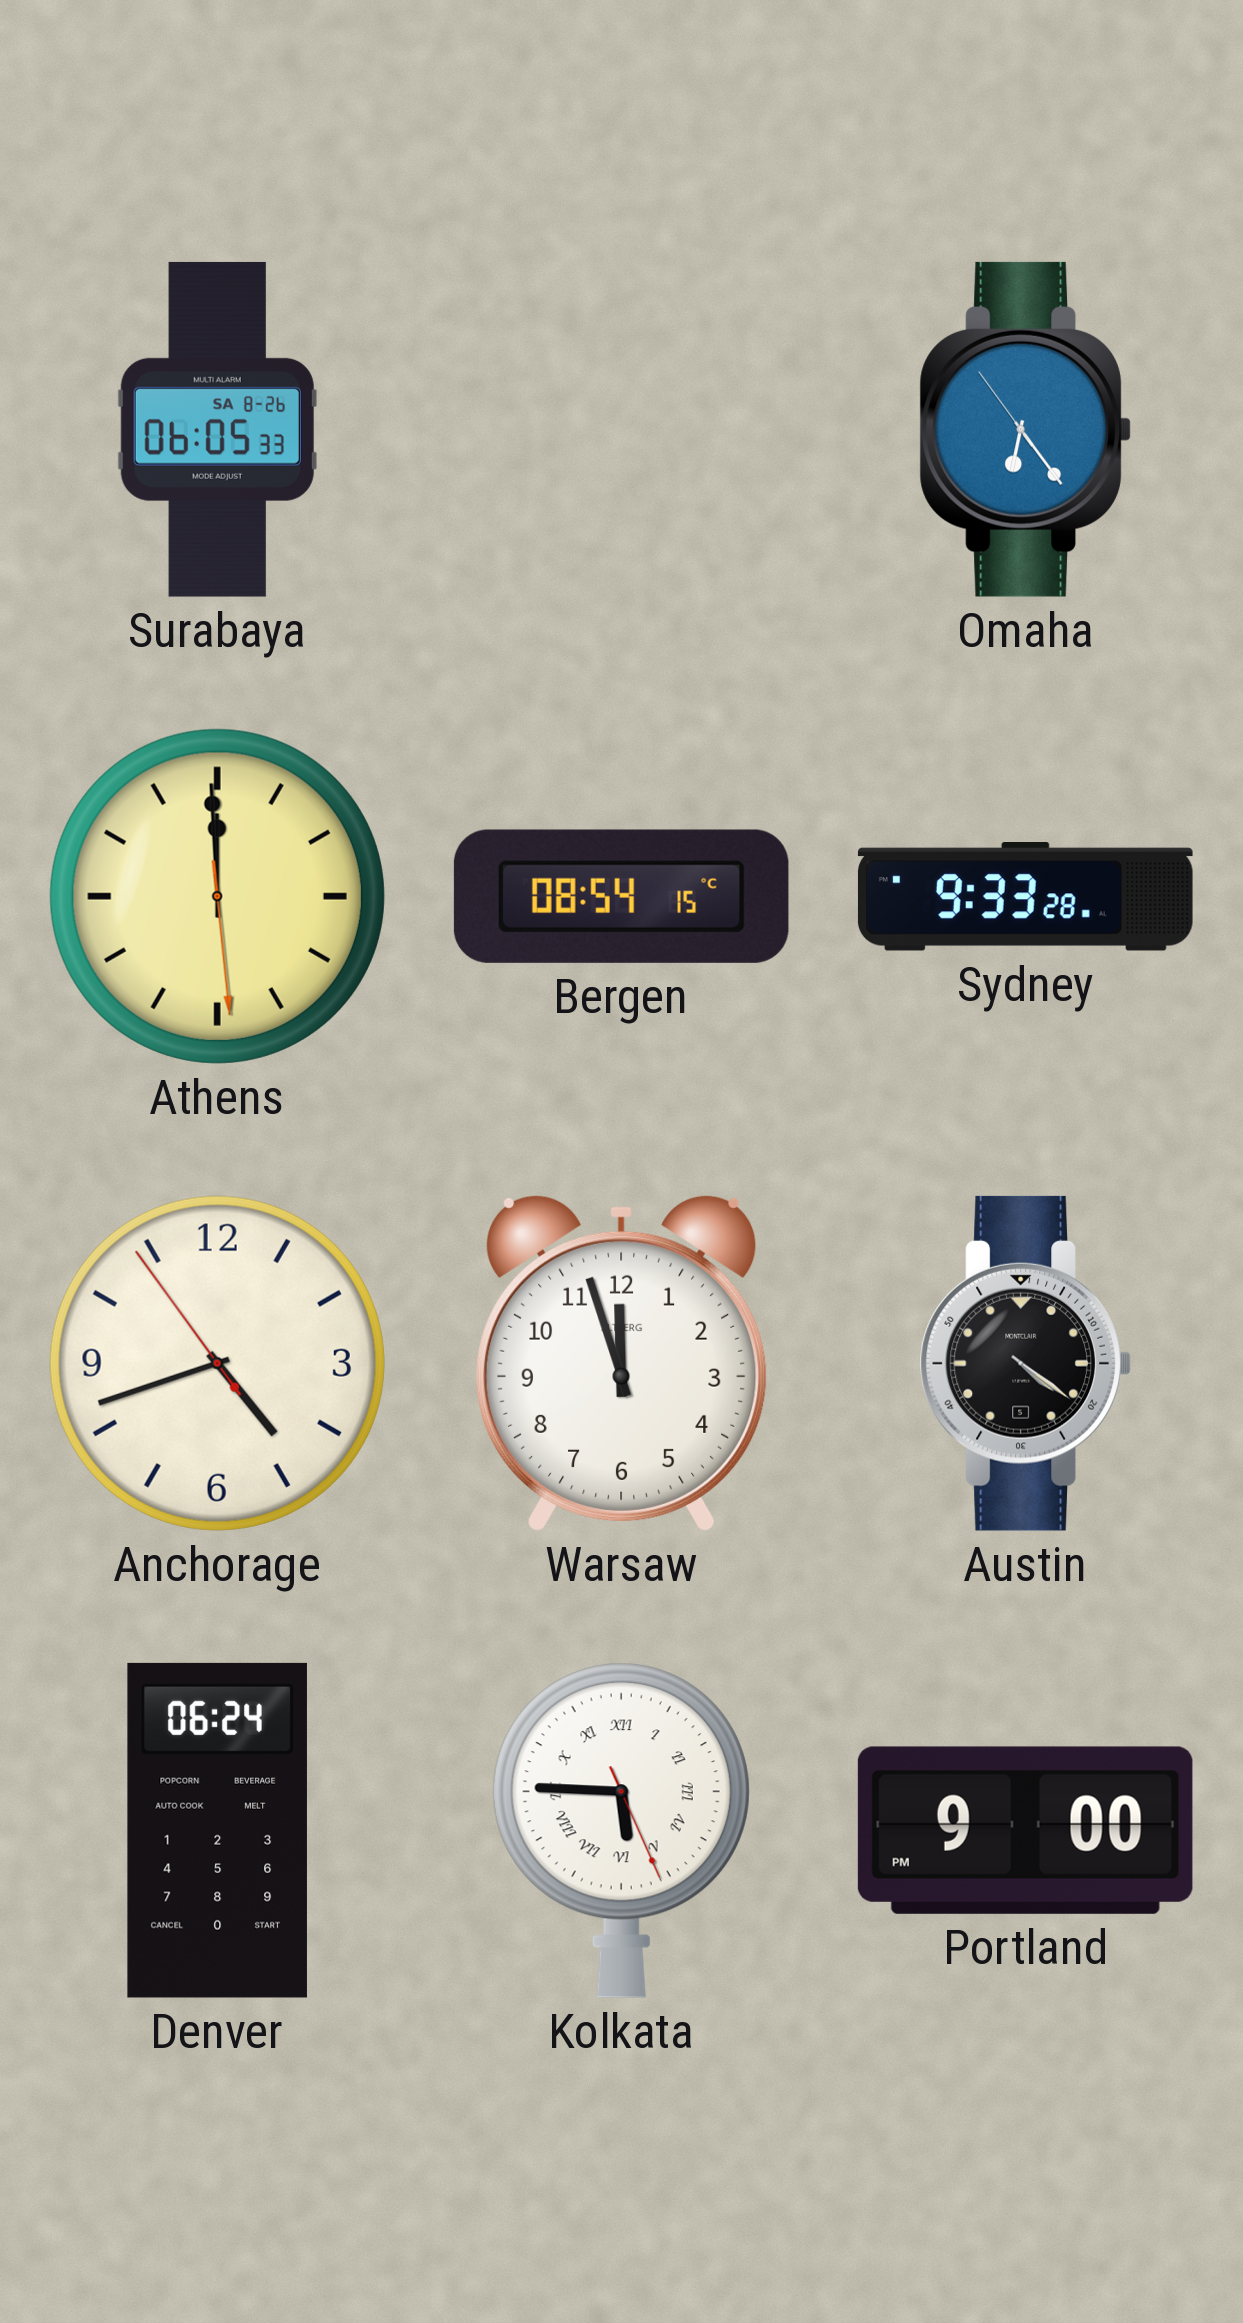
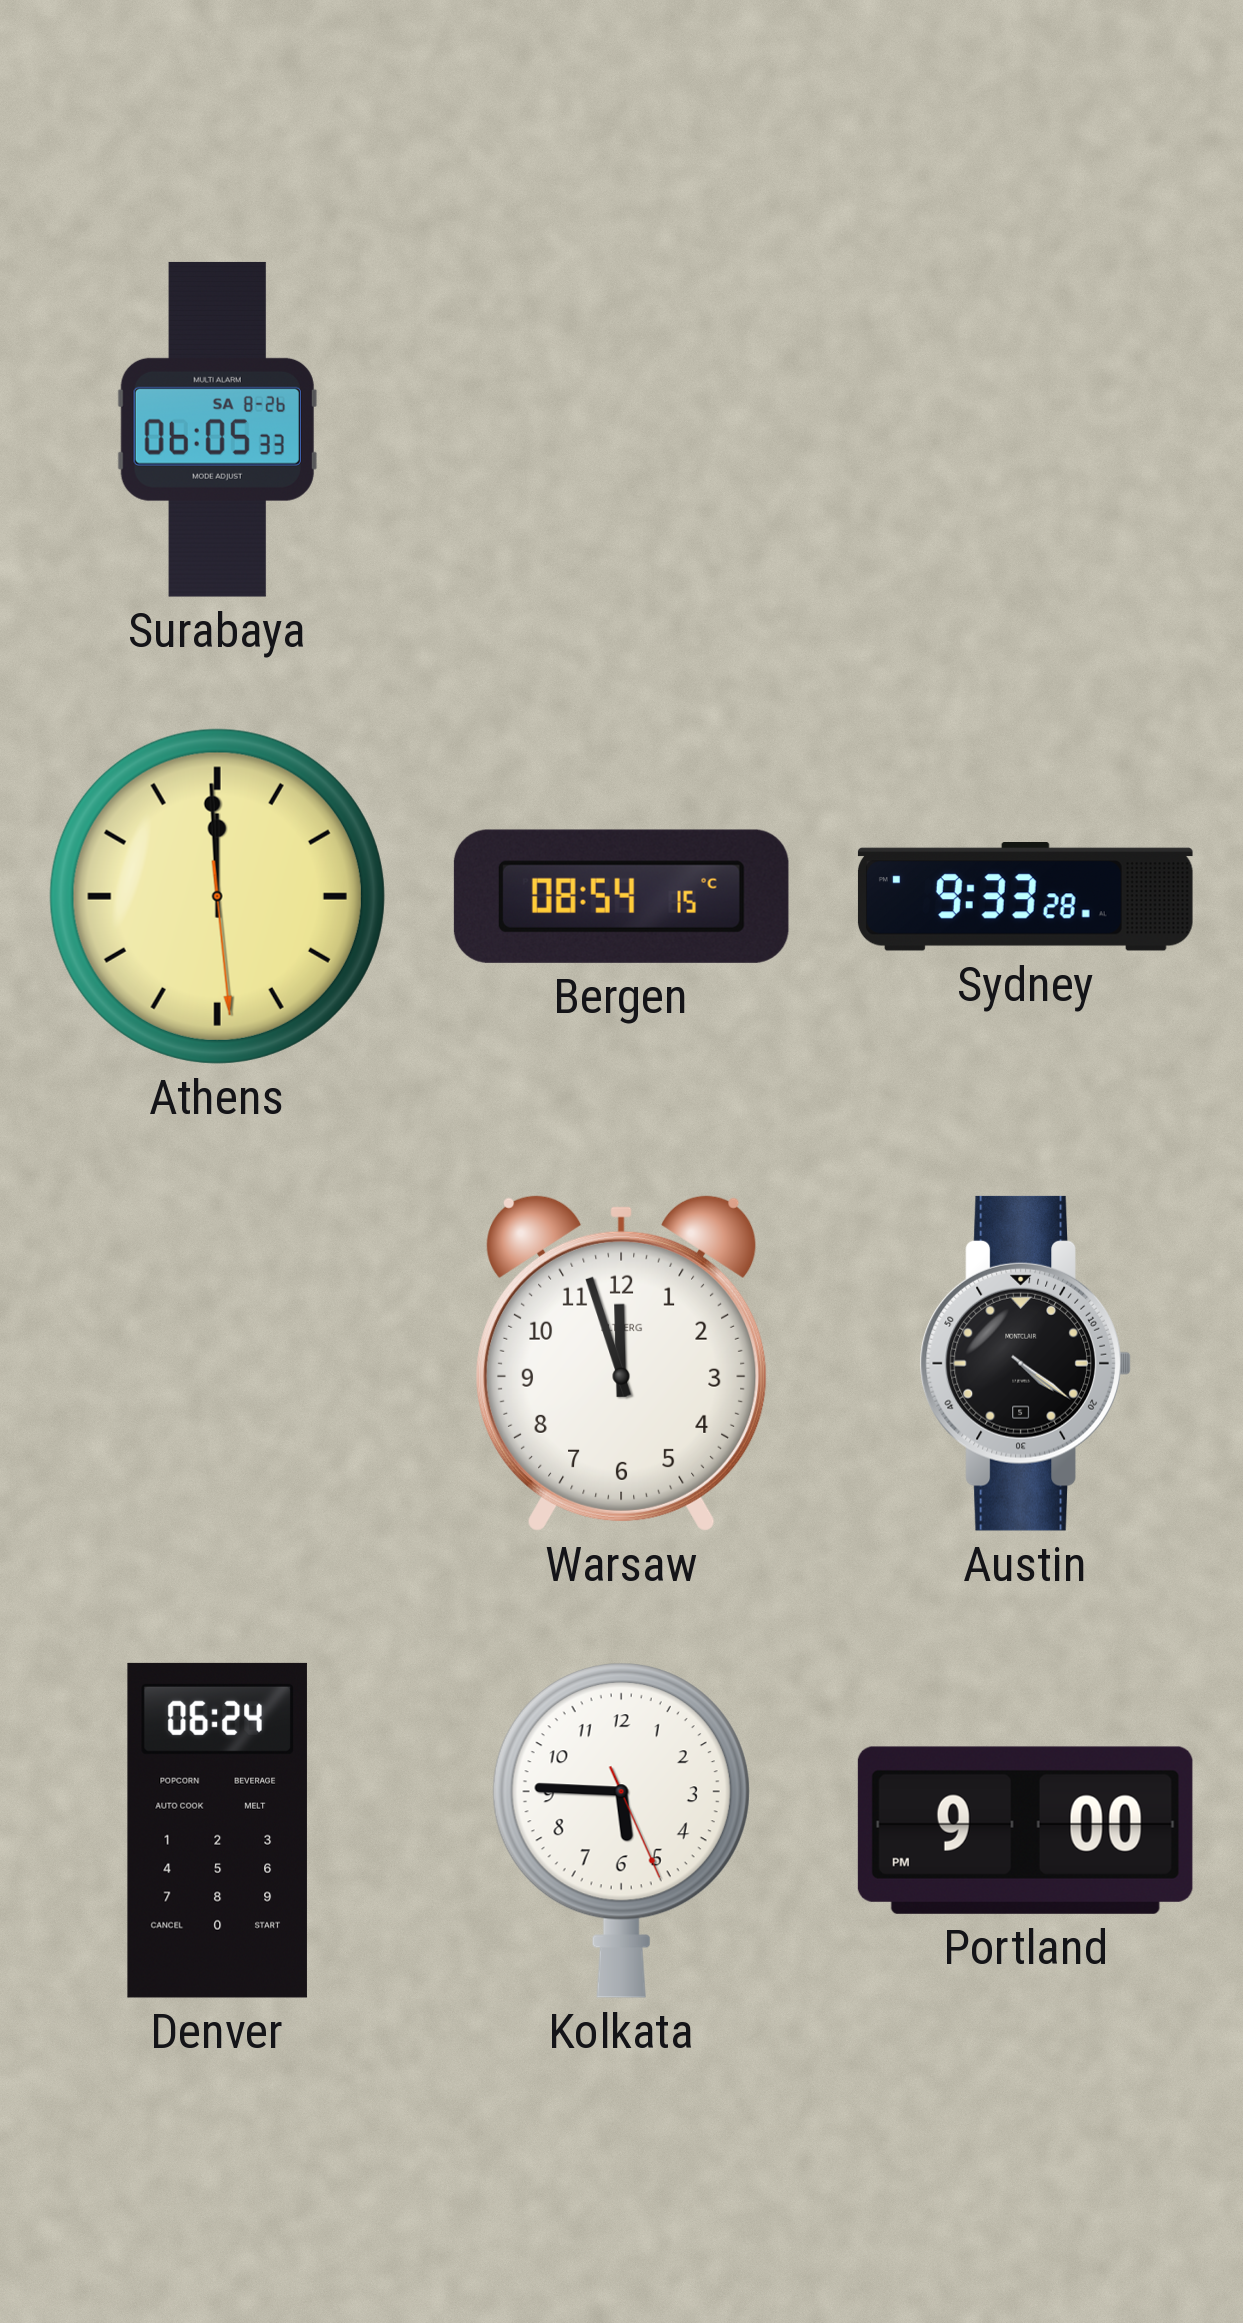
Omaha: 6:23 -> none
Anchorage: 4:41 -> none
Kolkata numerals: Roman -> Arabic
